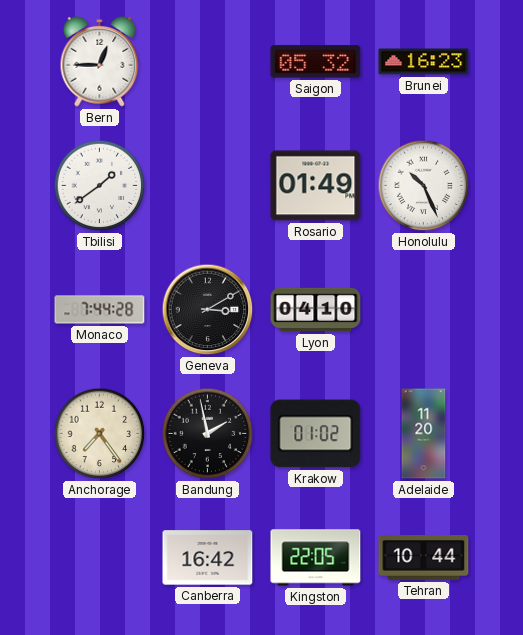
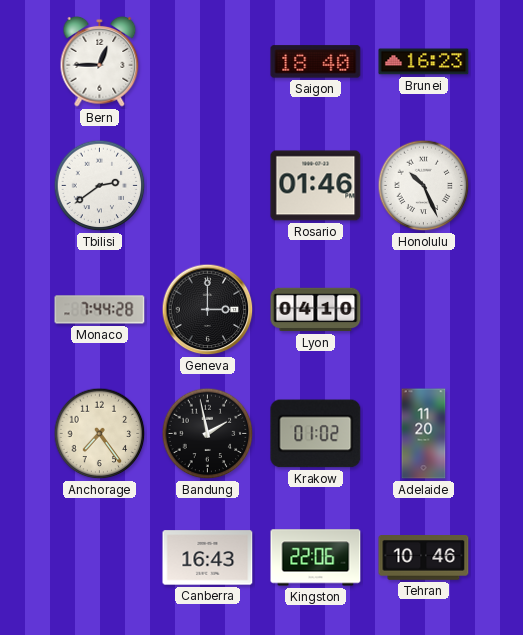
Saigon: 05:32 -> 18:40
Tbilisi: 1:39 -> 2:39
Rosario: 01:49 -> 01:46
Geneva: 3:10 -> 3:00
Canberra: 16:42 -> 16:43
Kingston: 22:05 -> 22:06
Tehran: 10:44 -> 10:46
